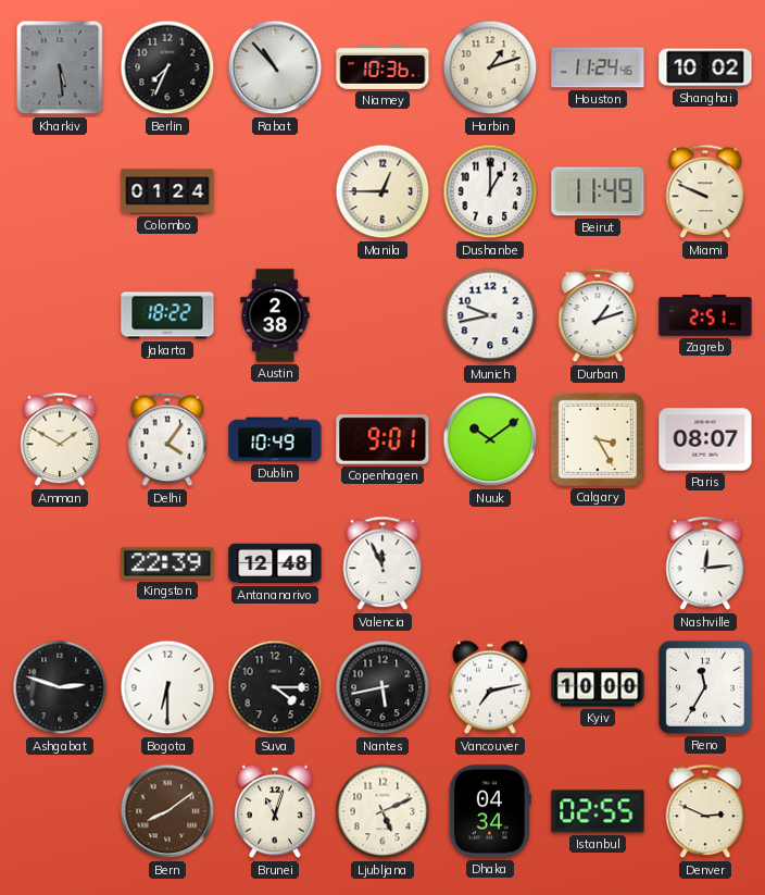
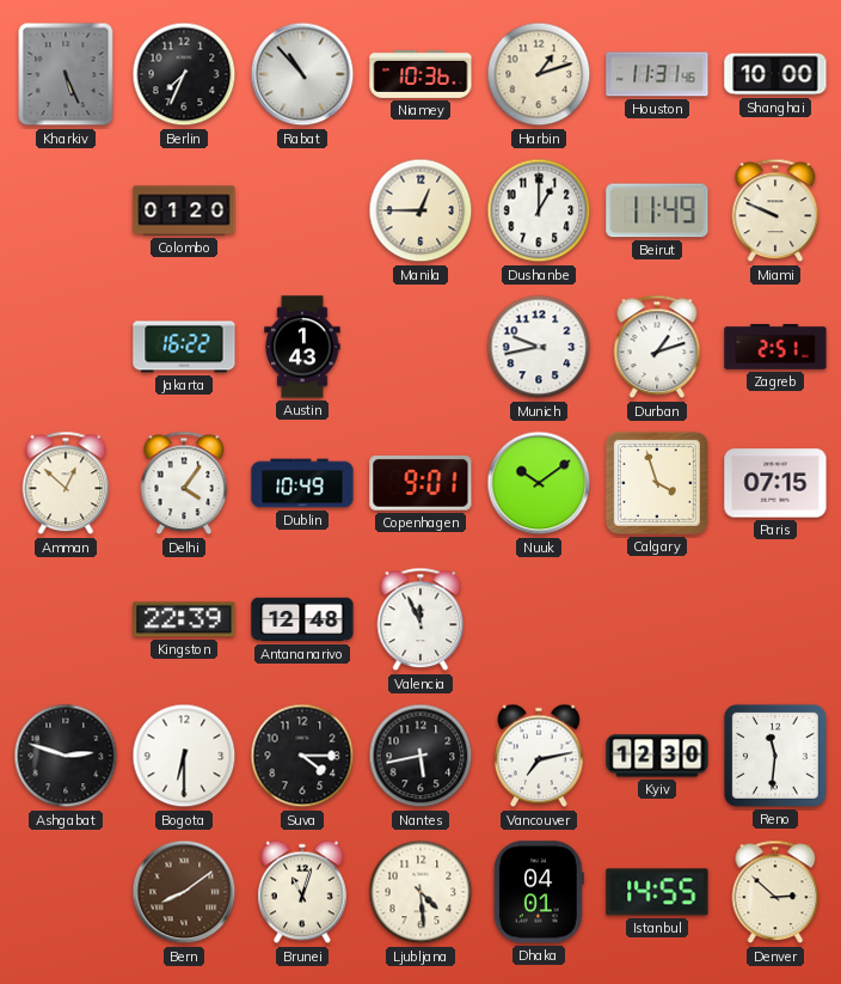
Kharkiv: 5:29 -> 5:26
Houston: 11:24 -> 11:31
Shanghai: 10:02 -> 10:00
Colombo: 01:24 -> 01:20
Jakarta: 18:22 -> 16:22
Austin: 2:38 -> 1:43
Amman: 1:50 -> 12:52
Calgary: 3:25 -> 3:57
Paris: 08:07 -> 07:15
Nashville: 12:14 -> none
Kyiv: 10:00 -> 12:30
Reno: 11:35 -> 11:31
Ljubljana: 5:11 -> 4:29
Dhaka: 04:34 -> 04:01
Istanbul: 02:55 -> 14:55
Denver: 2:49 -> 2:52
